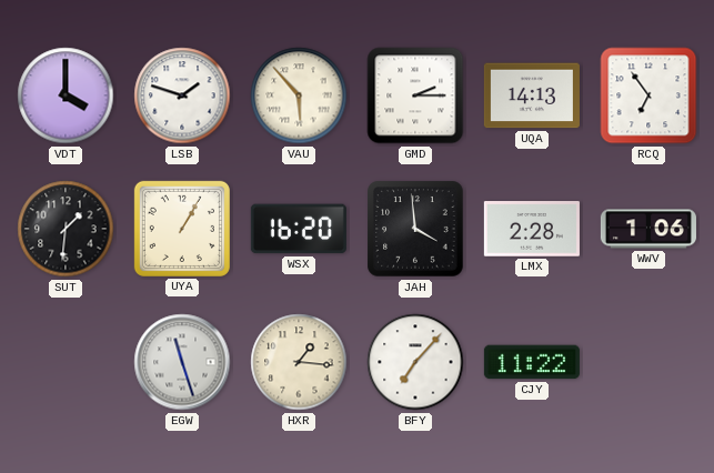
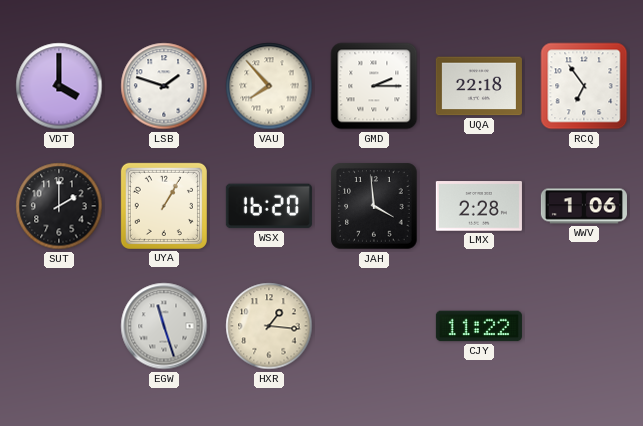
VAU: 5:53 -> 7:53
UQA: 14:13 -> 22:18
SUT: 1:31 -> 2:00
BFY: 7:07 -> none
